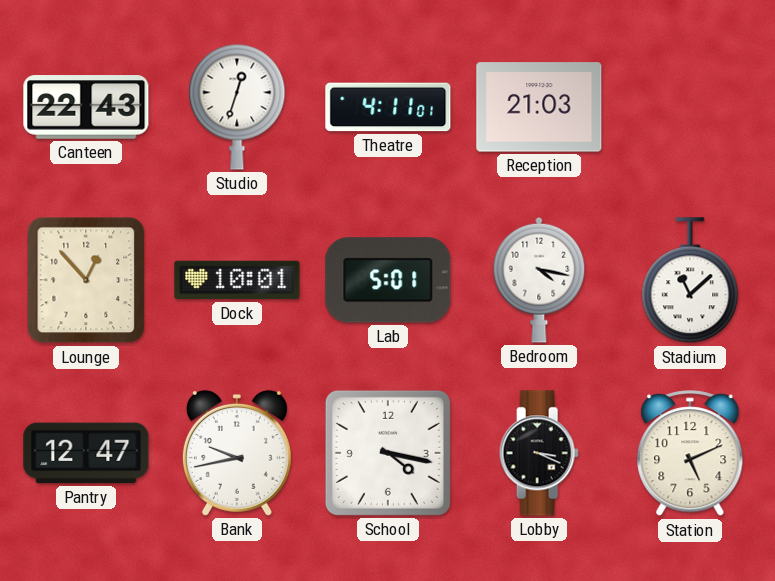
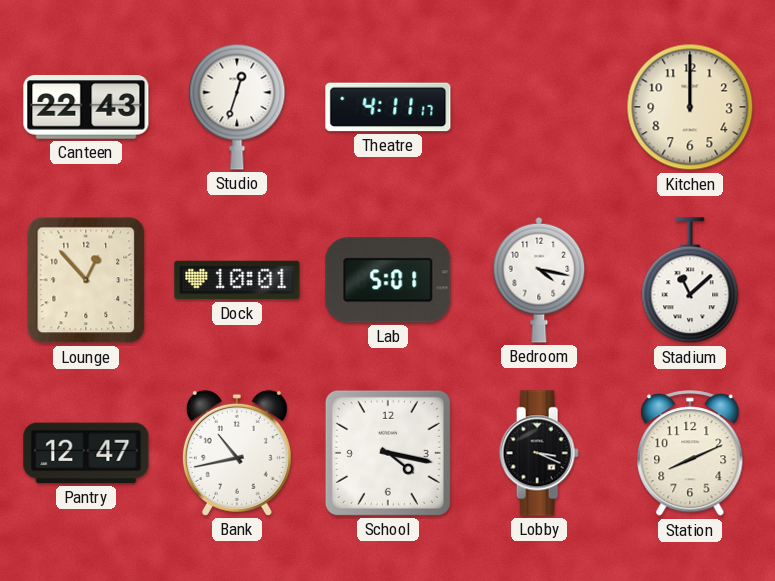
Theatre: 4:11:01 -> 4:11:17
Reception: 21:03 -> none
Kitchen: none -> 12:00
Bank: 9:43 -> 10:43
Station: 5:11 -> 8:11
